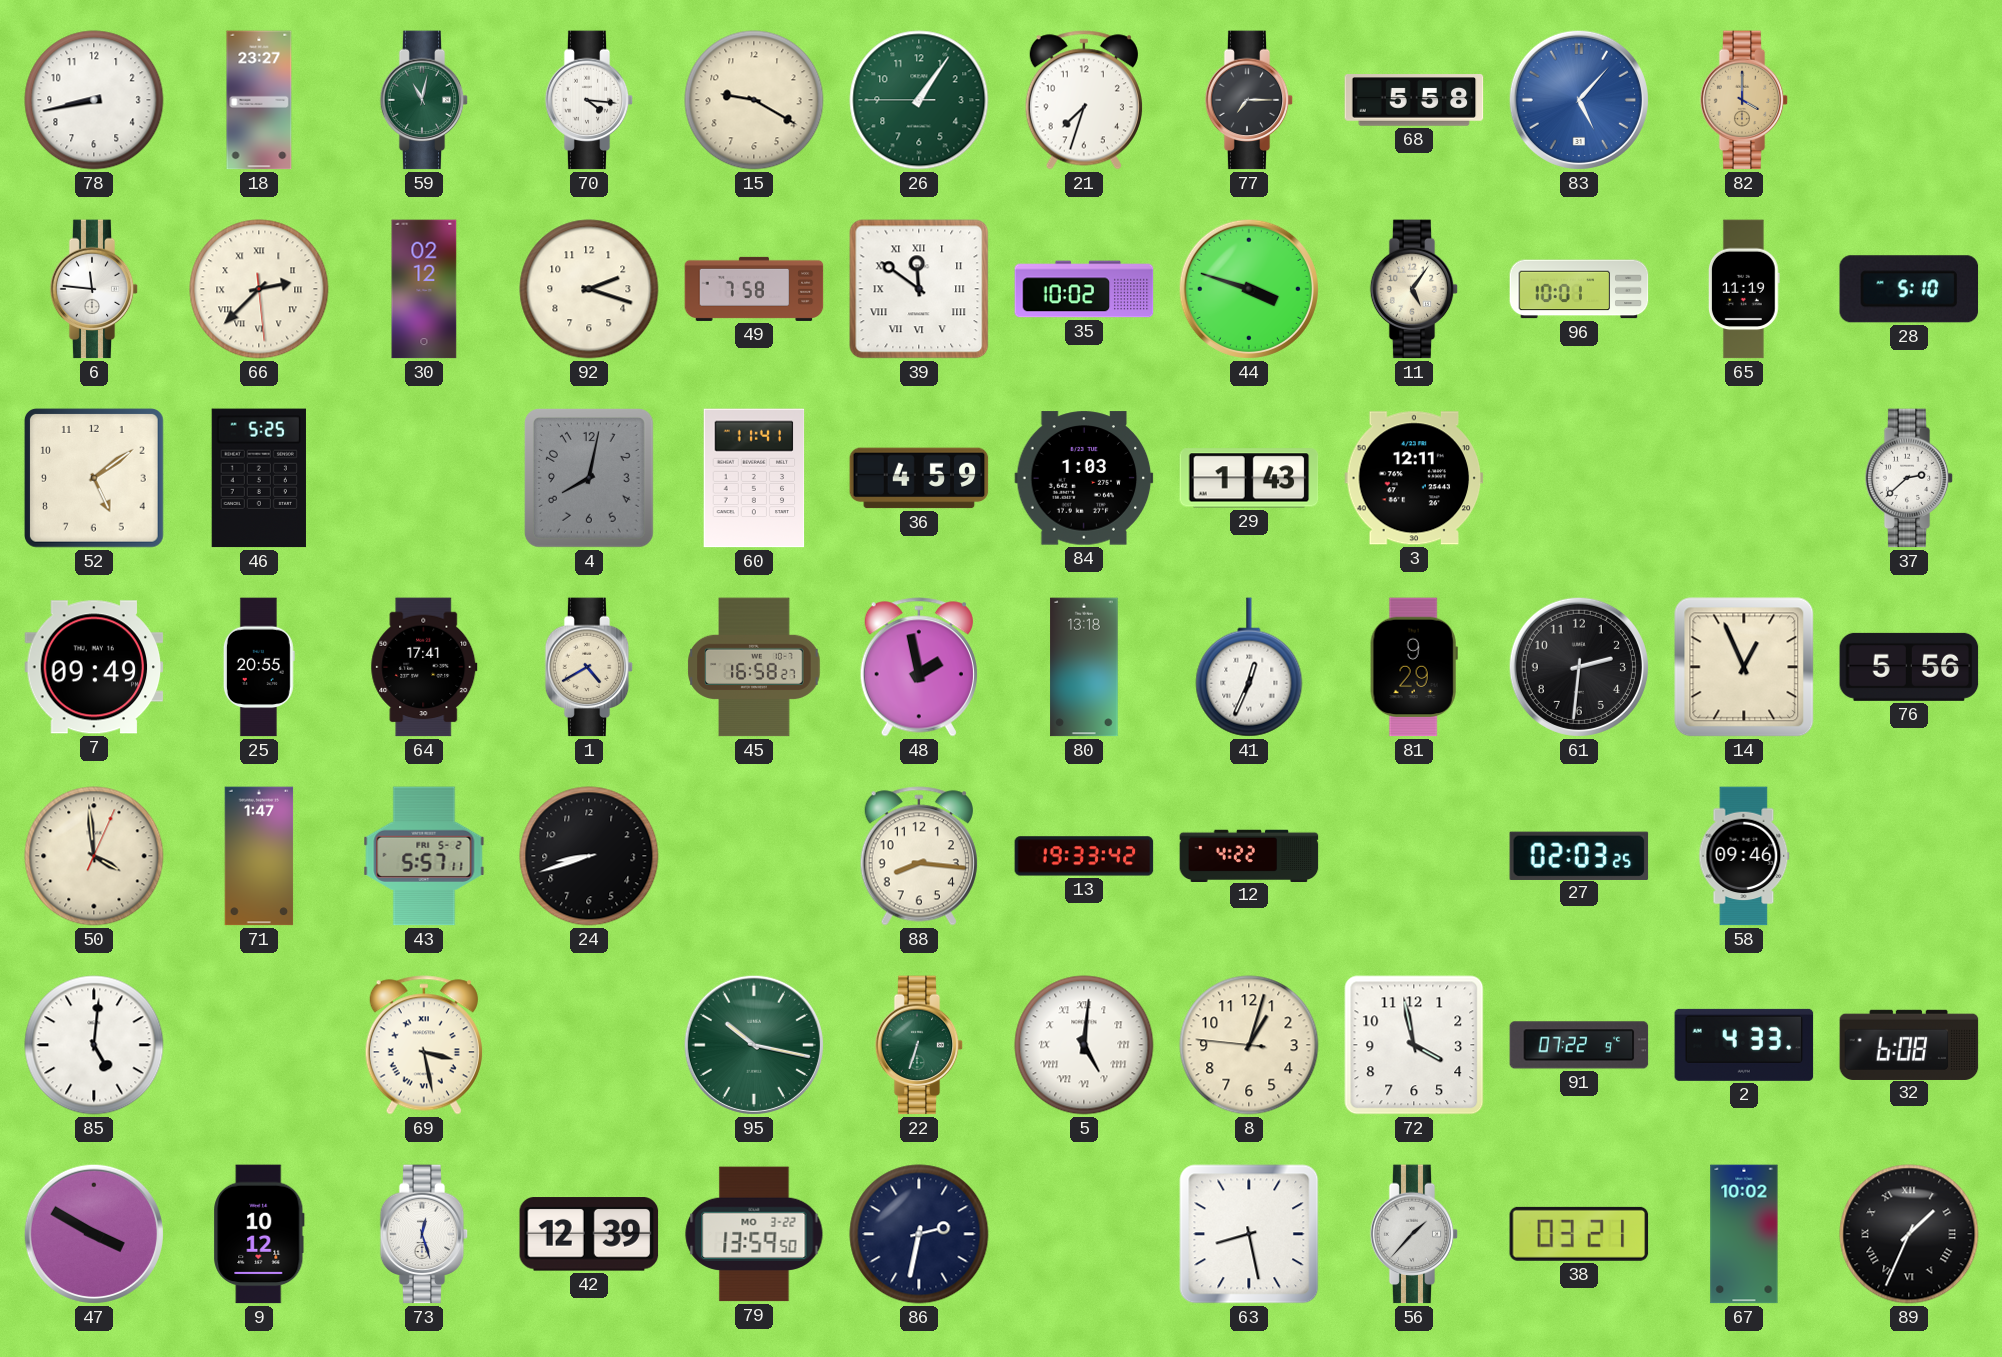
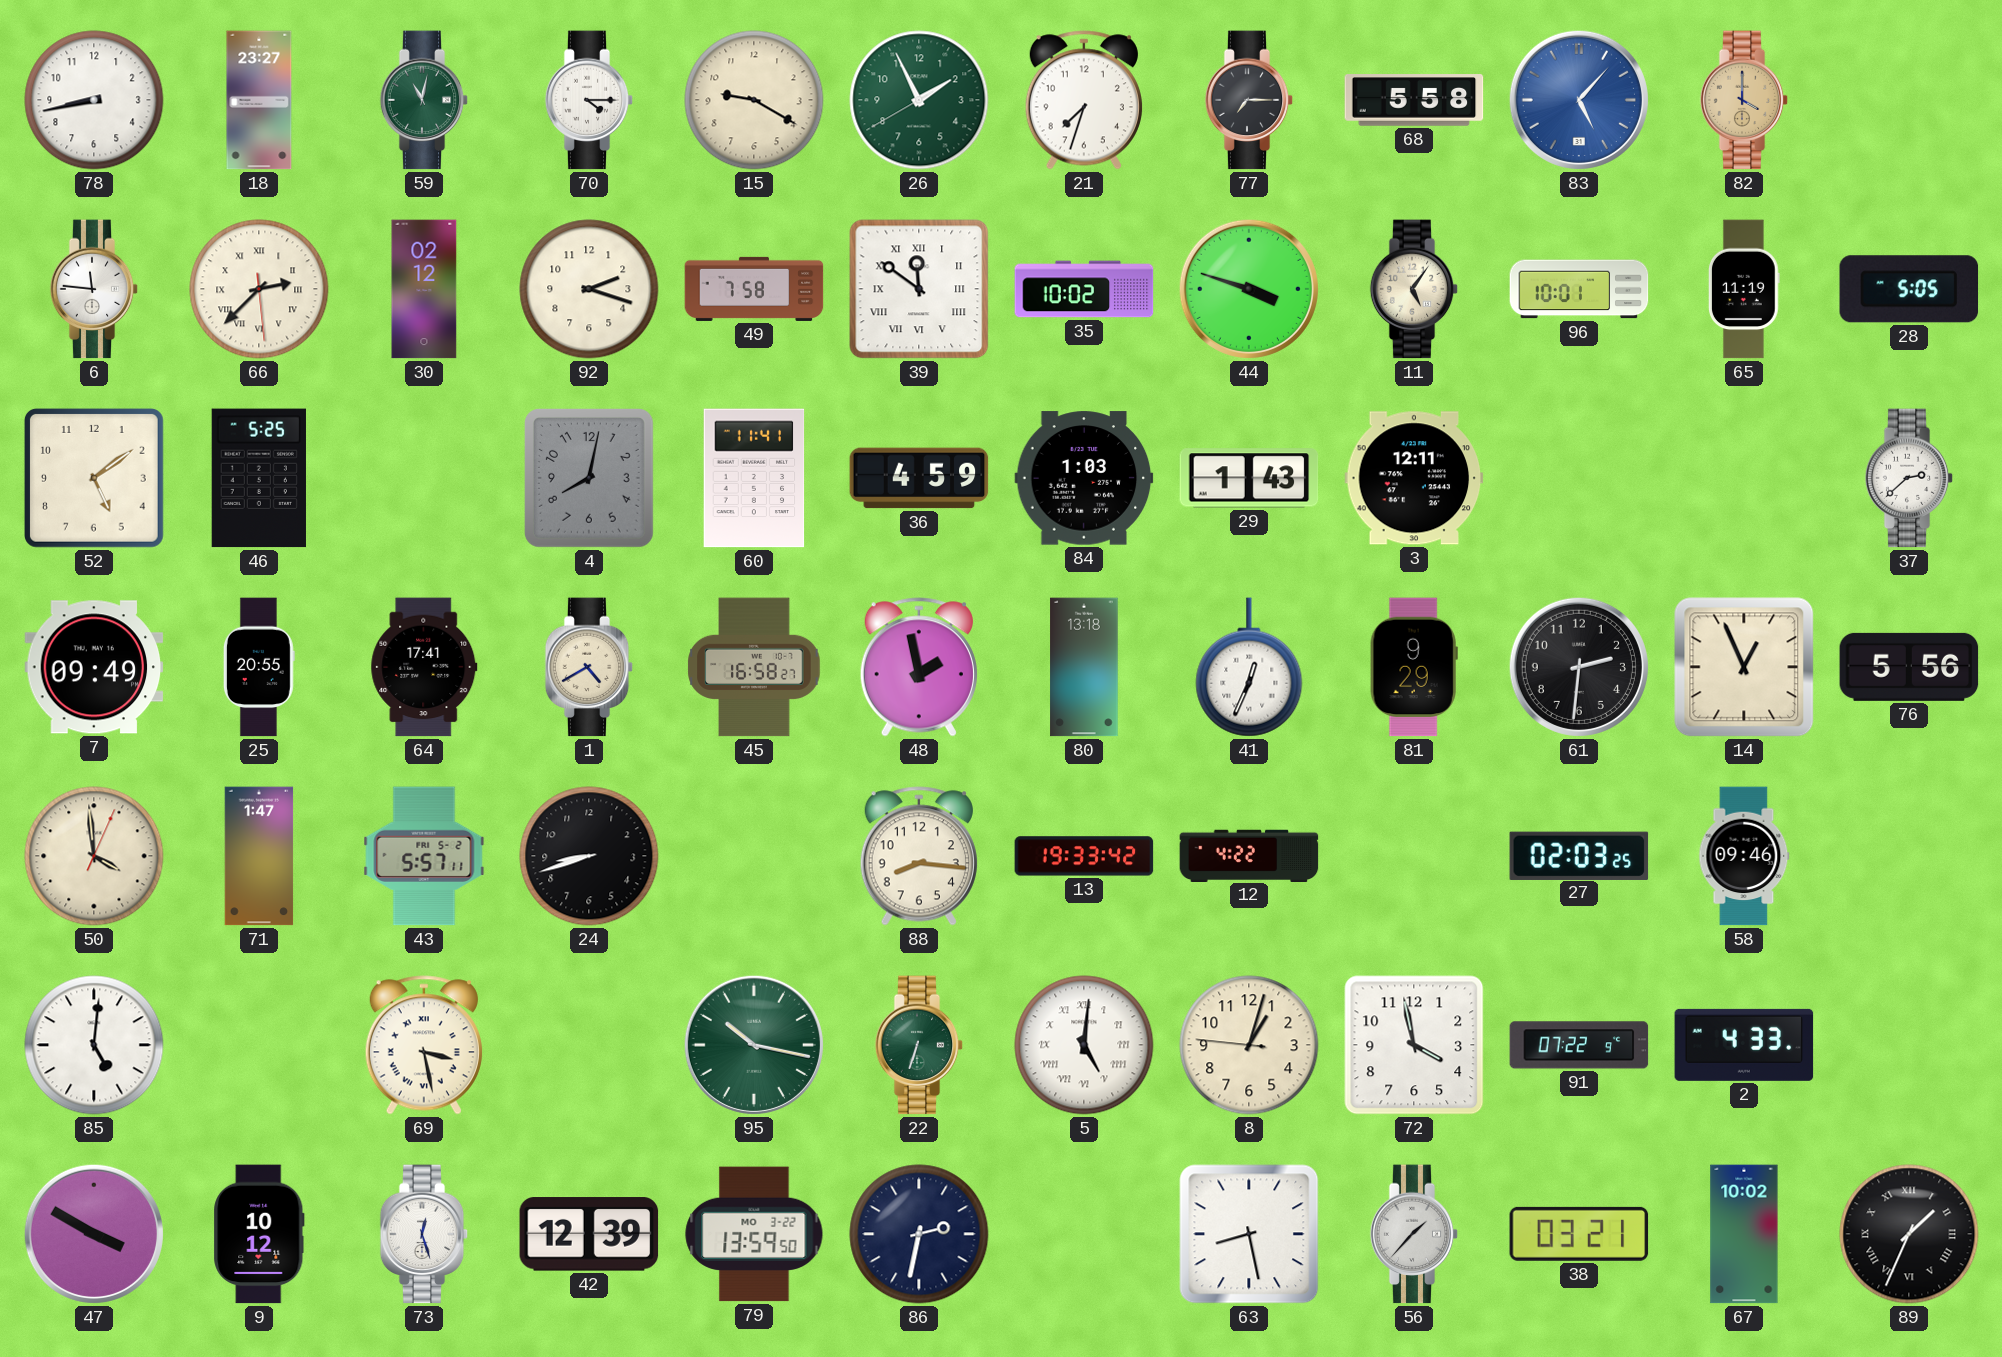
70: 4:16 -> 4:15
26: 1:05 -> 1:55
28: 5:10 -> 5:05
32: 6:08 -> none
